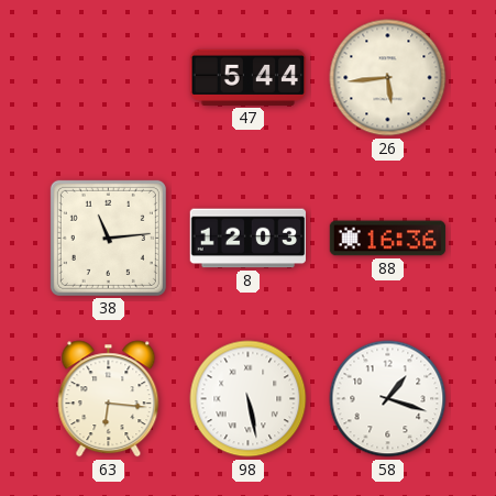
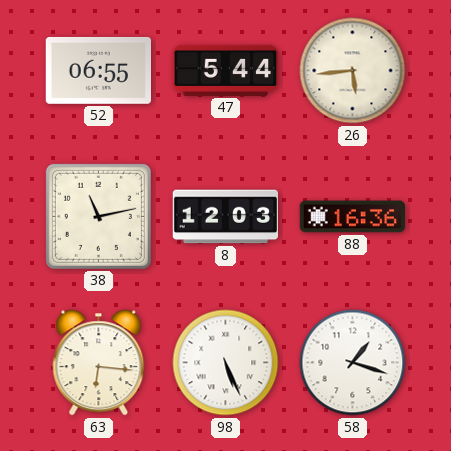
52: none -> 06:55
38: 11:14 -> 11:13
98: 5:28 -> 5:26
